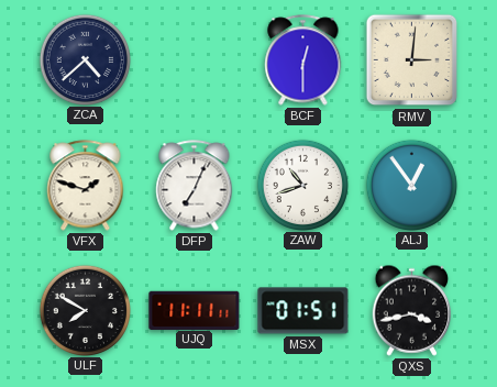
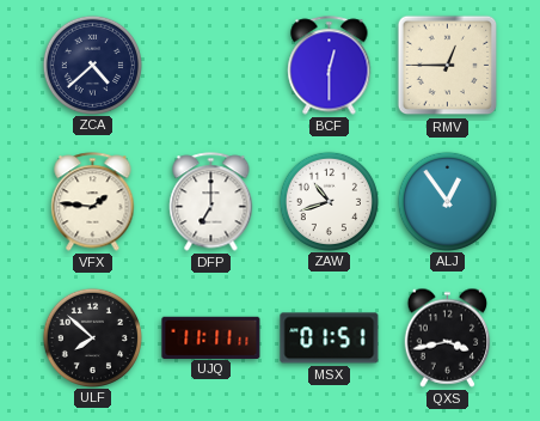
RMV: 3:01 -> 12:45
VFX: 1:48 -> 1:46
DFP: 7:04 -> 7:00
ULF: 7:50 -> 7:52
